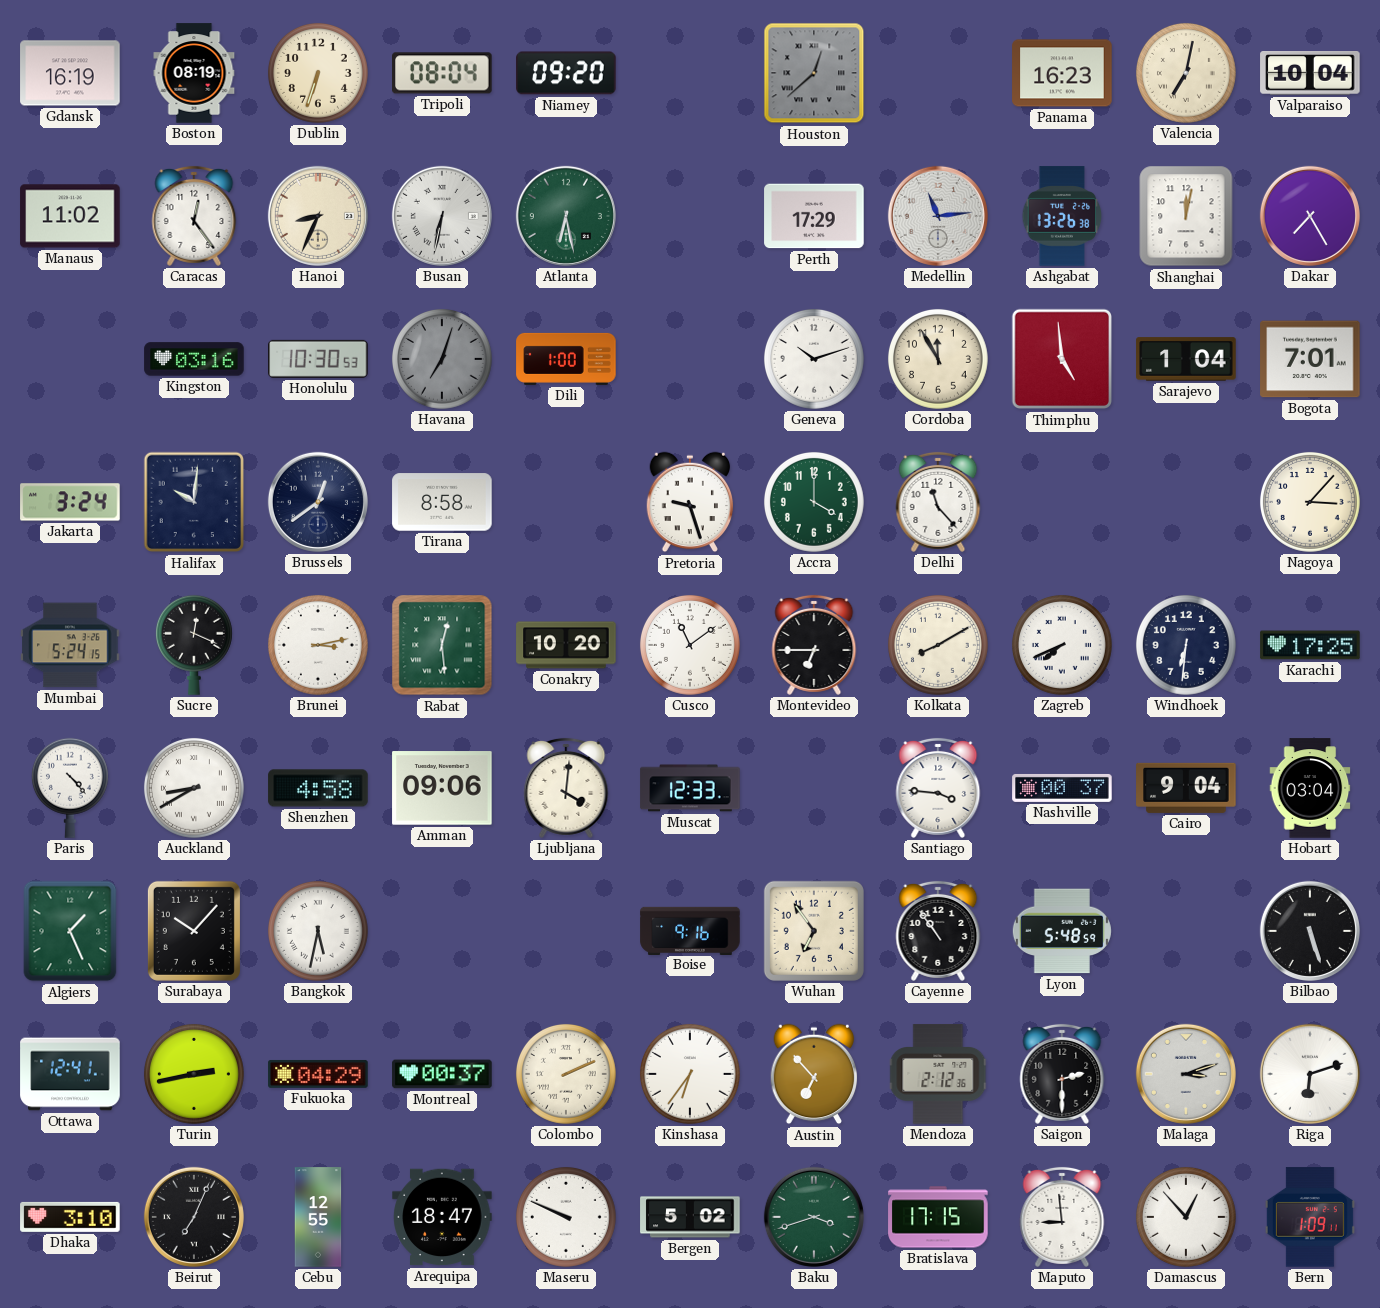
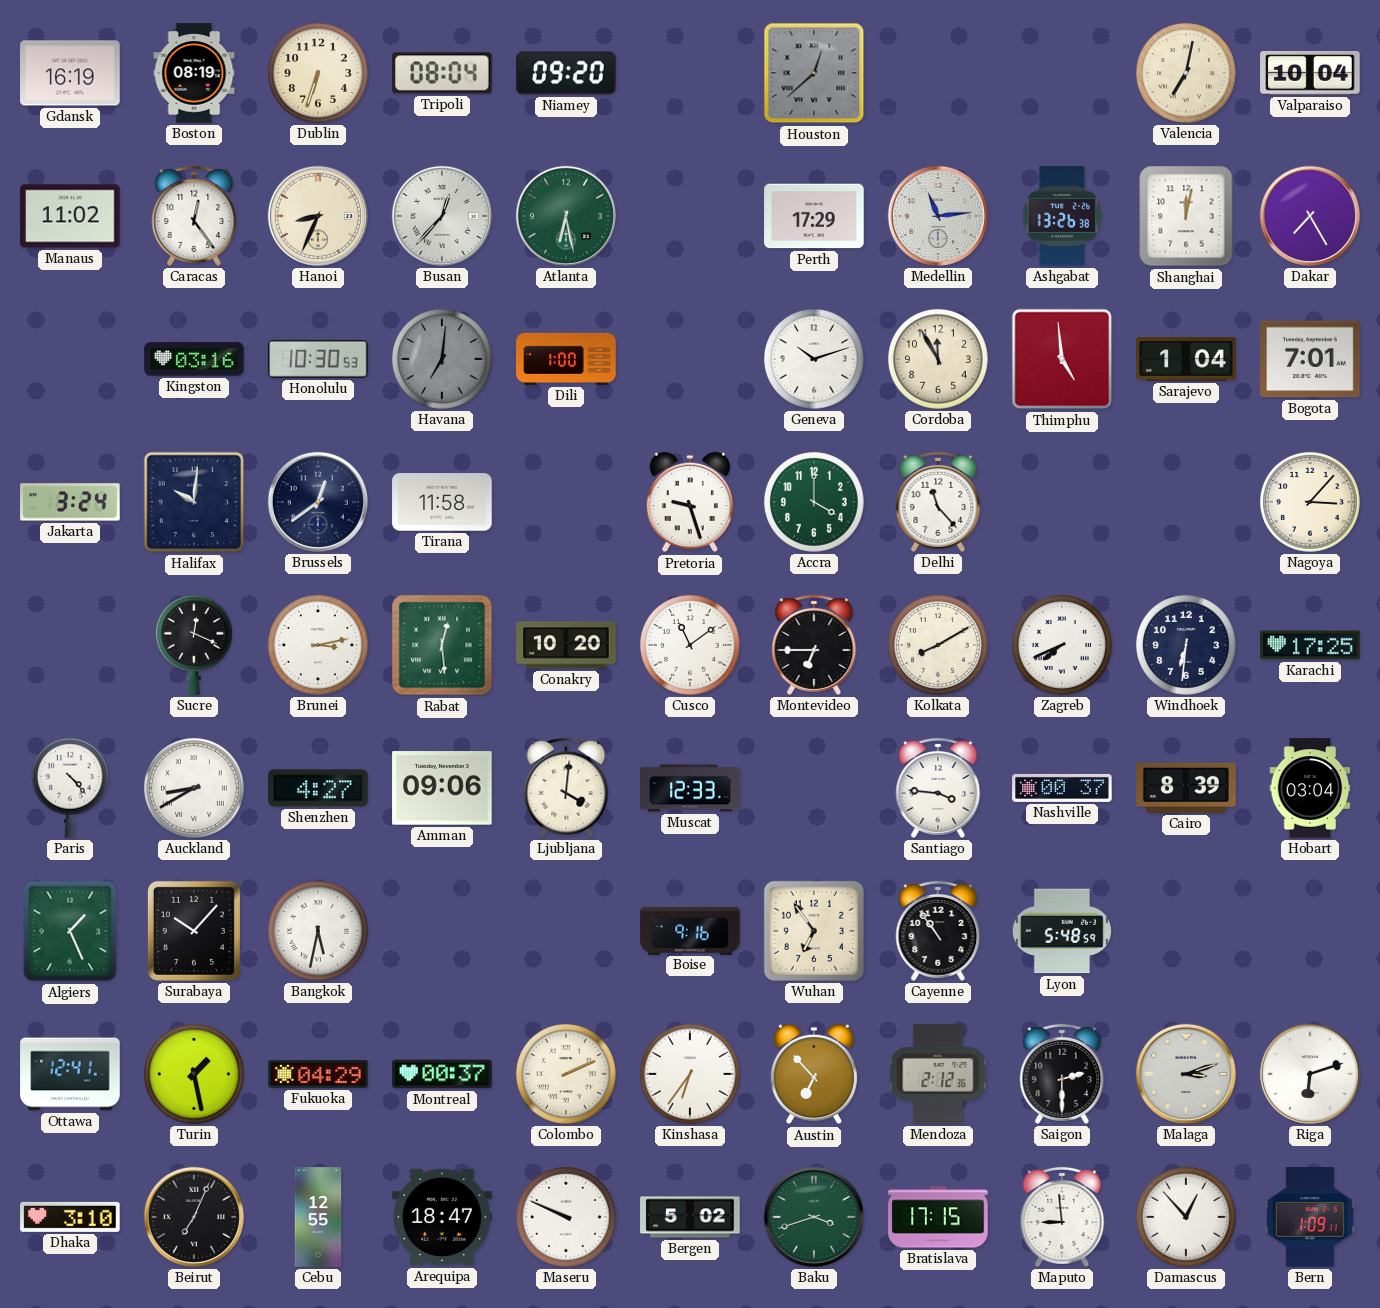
Panama: 16:23 -> none
Busan: 6:32 -> 12:37
Havana: 7:03 -> 7:01
Tirana: 8:58 -> 11:58
Mumbai: 5:24 -> none
Shenzhen: 4:58 -> 4:27
Cairo: 9:04 -> 8:39
Bilbao: 5:27 -> none
Turin: 2:43 -> 1:28
